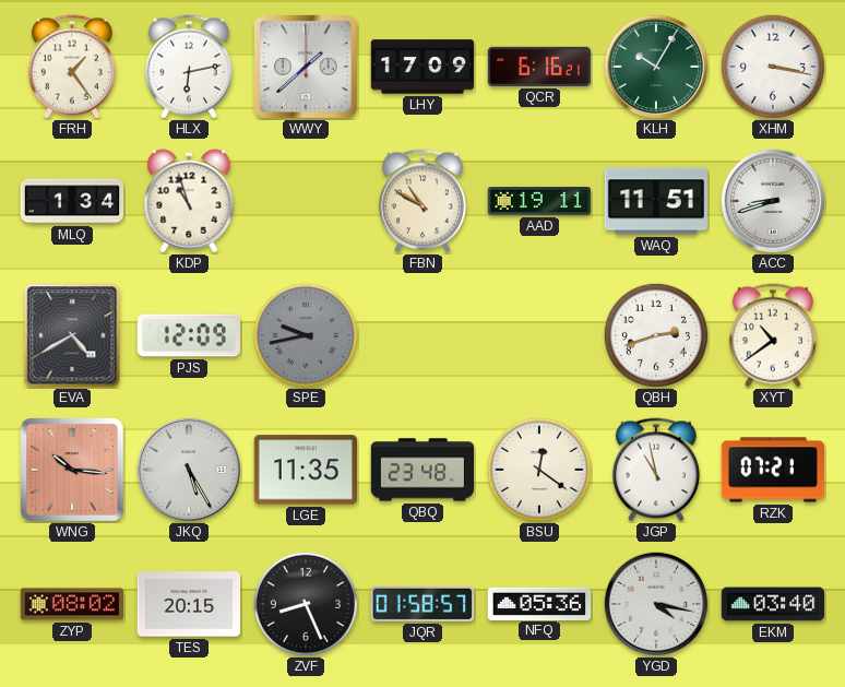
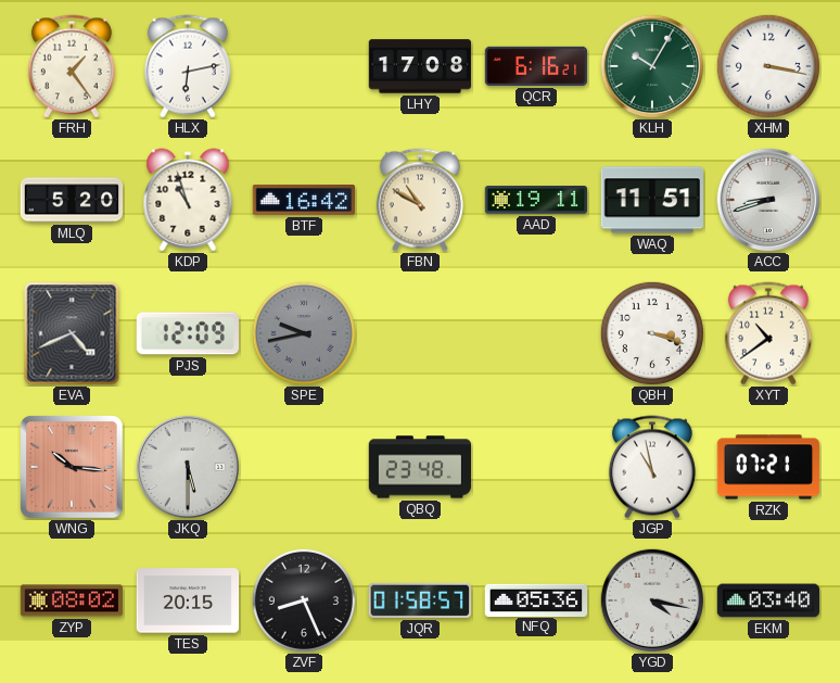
WWY: 1:38 -> none
LHY: 17:09 -> 17:08
MLQ: 1:34 -> 5:20
BTF: none -> 16:42
EVA: 4:40 -> 4:41
QBH: 2:42 -> 3:18
JKQ: 5:25 -> 5:30
LGE: 11:35 -> none
BSU: 12:21 -> none
